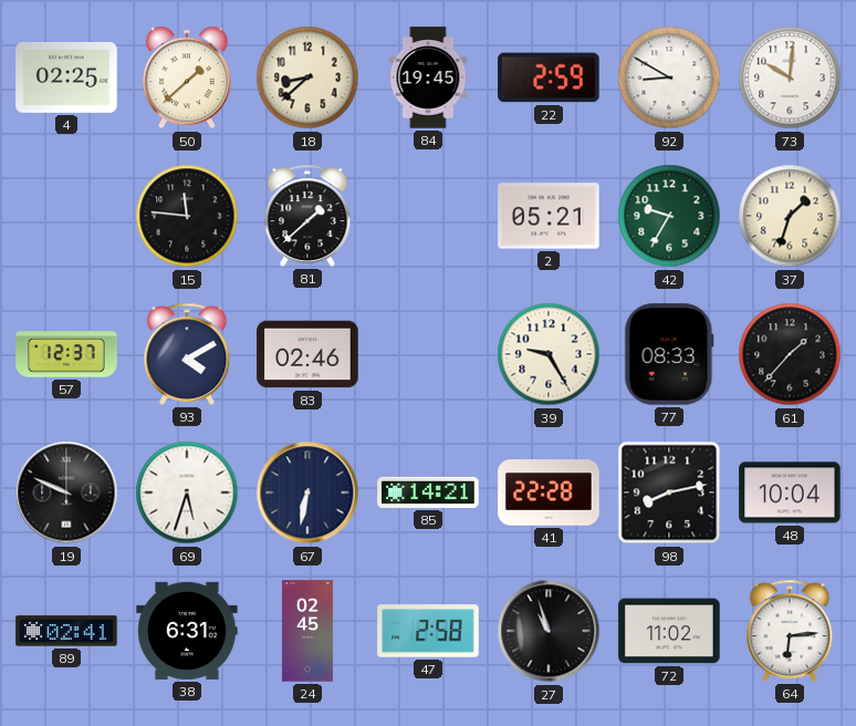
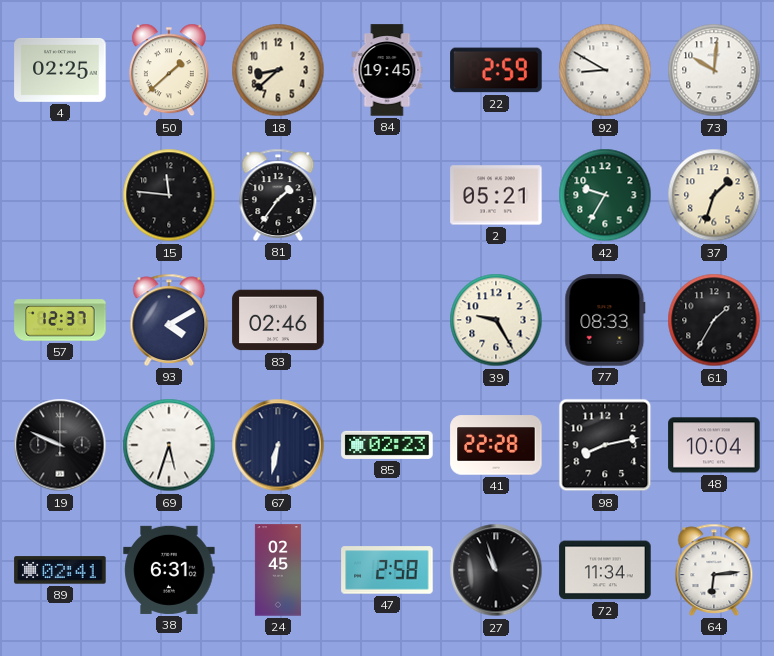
81: 1:38 -> 1:36
61: 1:37 -> 1:35
85: 14:21 -> 02:23
72: 11:02 -> 11:34
